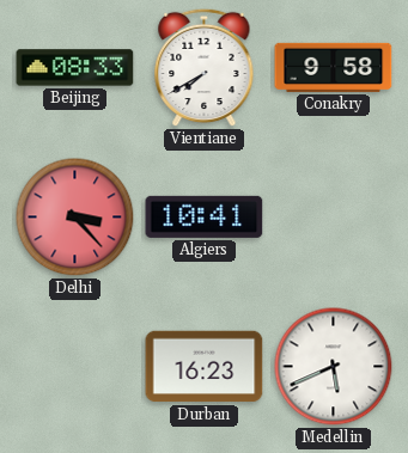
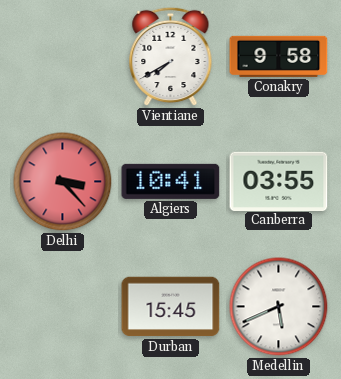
Beijing: 08:33 -> none
Canberra: none -> 03:55
Durban: 16:23 -> 15:45
